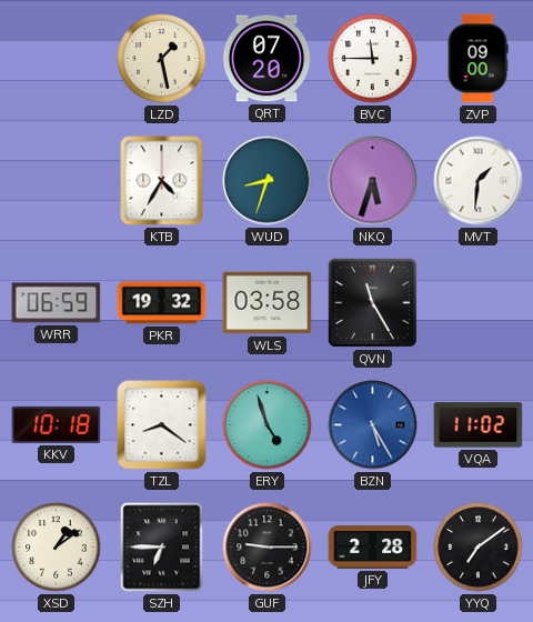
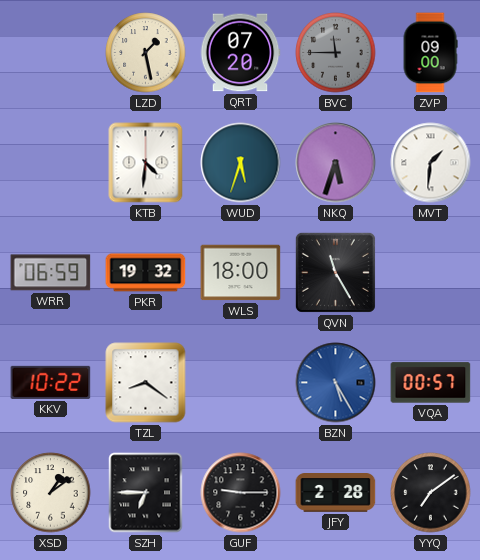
BVC dial: white -> grey
KTB: 4:35 -> 4:31
WUD: 8:33 -> 5:33
WLS: 03:58 -> 18:00
KKV: 10:18 -> 10:22
ERY: 4:57 -> none
VQA: 11:02 -> 00:57
